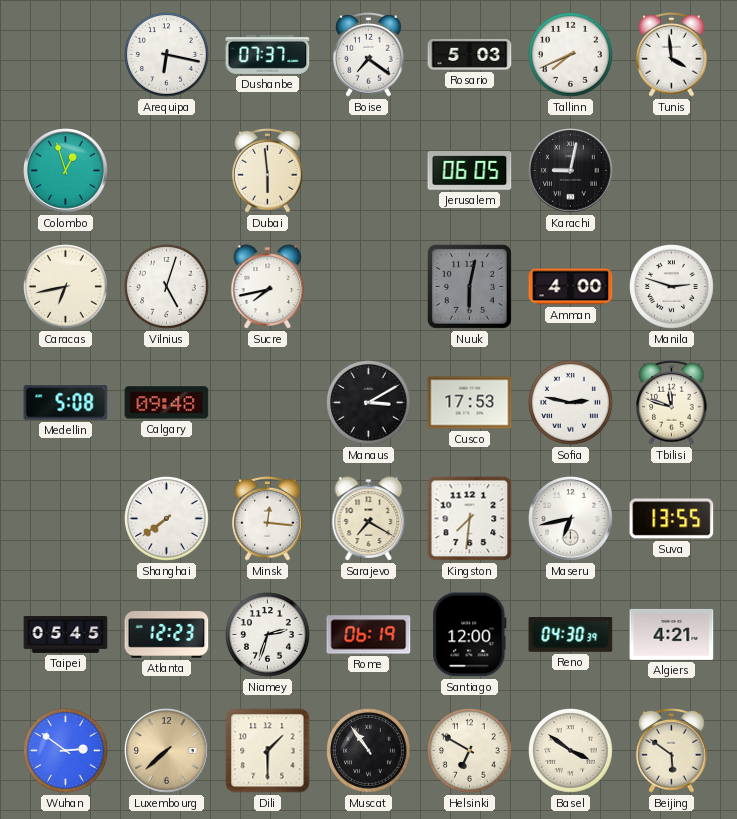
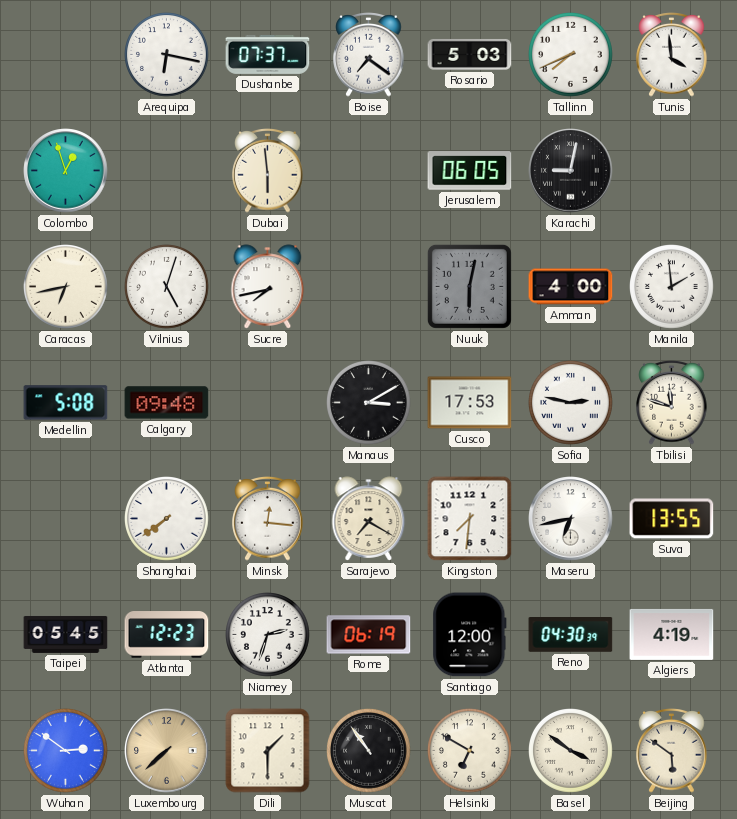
Manila: 2:48 -> 1:59
Algiers: 4:21 -> 4:19
